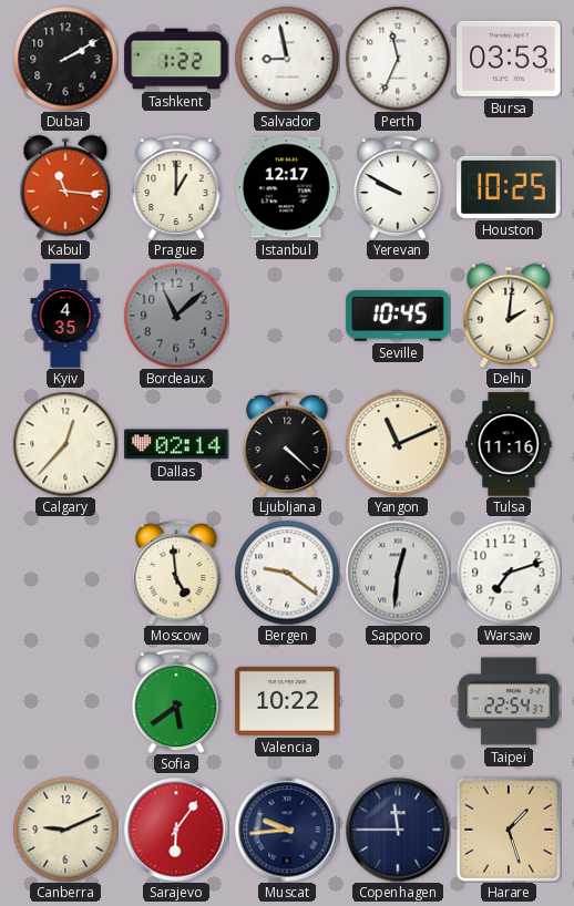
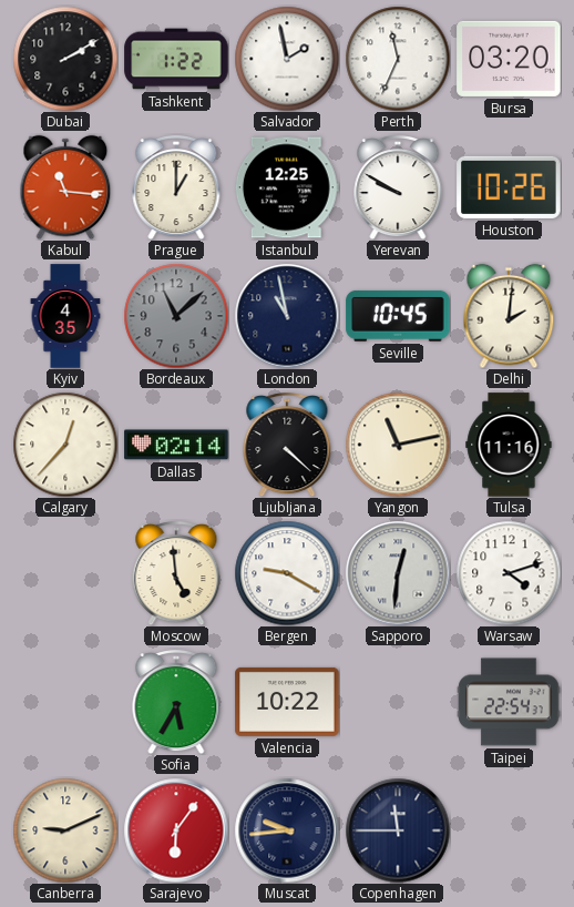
Salvador: 8:58 -> 1:58
Bursa: 03:53 -> 03:20
Istanbul: 12:17 -> 12:25
Houston: 10:25 -> 10:26
London: none -> 10:58
Yangon: 11:11 -> 11:13
Bergen: 9:21 -> 9:20
Warsaw: 7:12 -> 4:12
Sofia: 5:39 -> 5:35
Harare: 1:27 -> none
